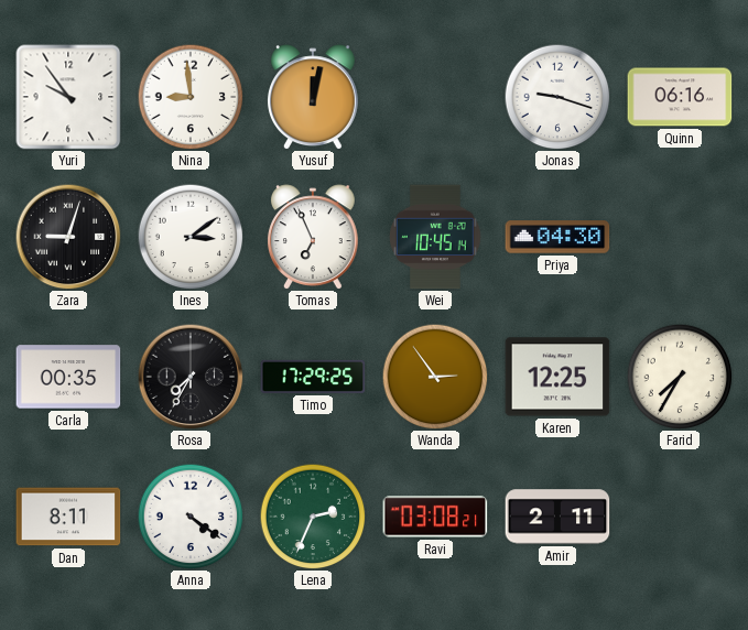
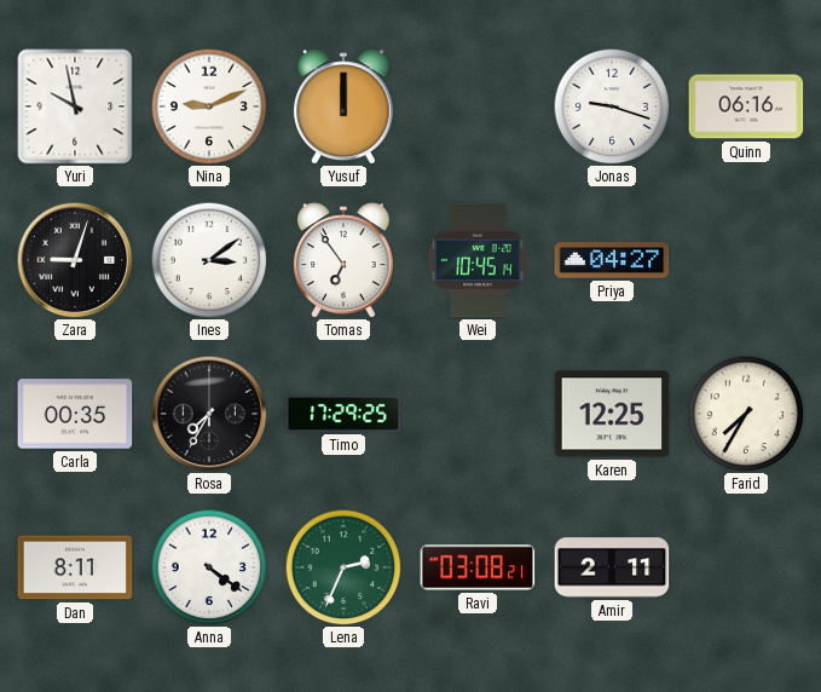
Yuri: 9:54 -> 9:58
Nina: 8:59 -> 9:11
Yusuf: 12:02 -> 12:00
Tomas: 6:56 -> 6:54
Priya: 04:30 -> 04:27
Wanda: 2:54 -> none
